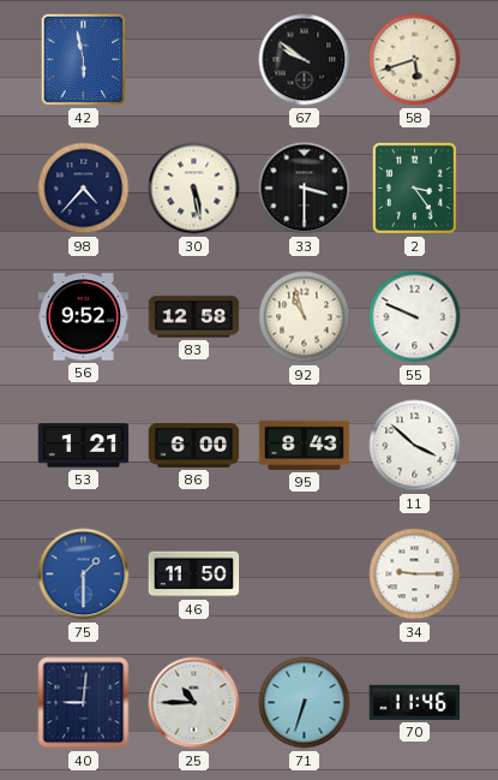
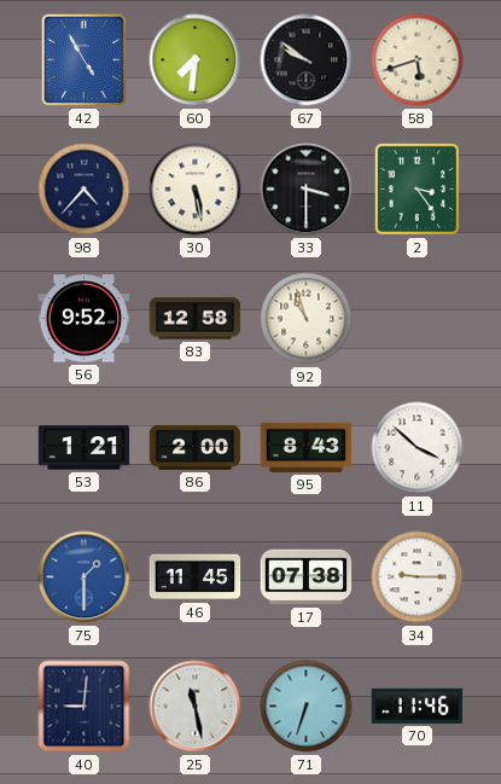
42: 5:58 -> 4:55
60: none -> 7:31
55: 9:49 -> none
86: 6:00 -> 2:00
46: 11:50 -> 11:45
17: none -> 07:38
25: 10:45 -> 11:28
